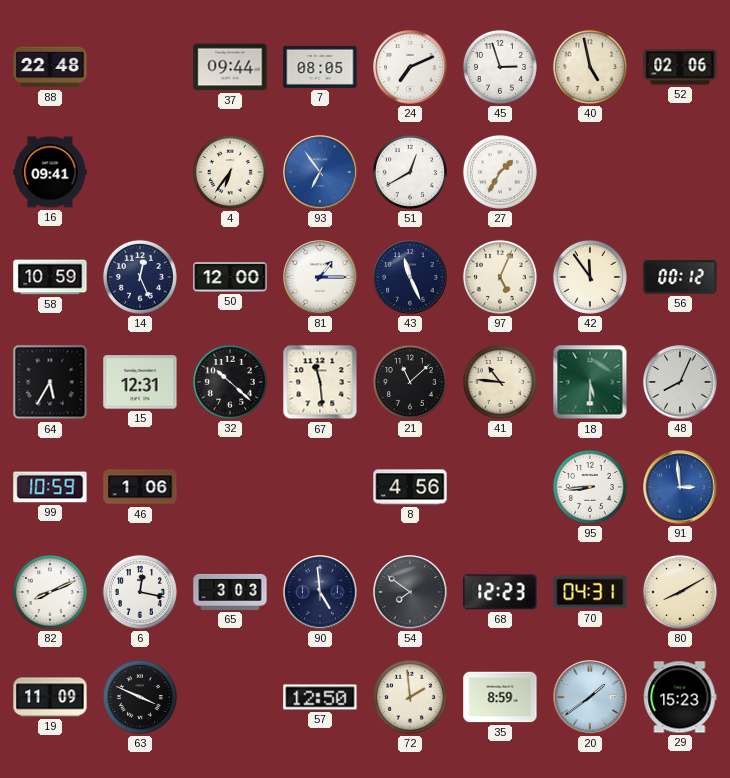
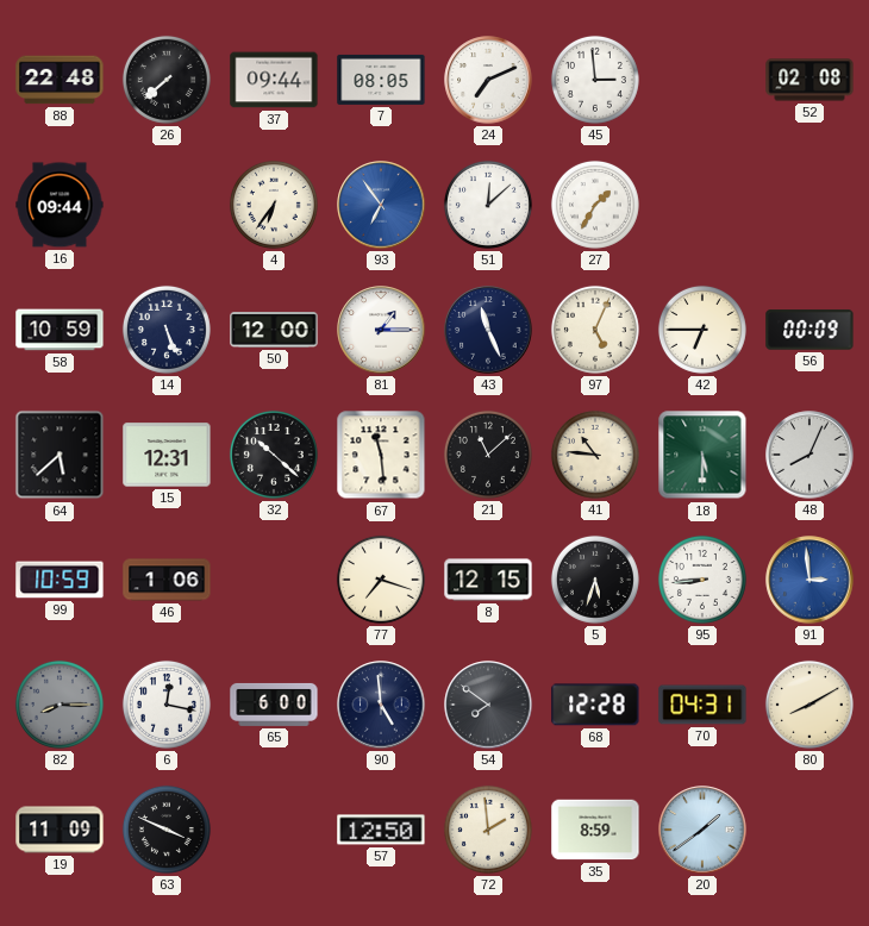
26: none -> 7:38
45: 2:57 -> 2:59
40: 4:58 -> none
52: 02:06 -> 02:08
16: 09:41 -> 09:44
51: 12:40 -> 12:08
14: 12:26 -> 5:26
42: 11:54 -> 6:45
56: 00:12 -> 00:09
64: 5:35 -> 5:38
77: none -> 7:18
8: 4:56 -> 12:15
5: none -> 5:33
82: 8:11 -> 8:15
82 dial: white -> grey
65: 3:03 -> 6:00
68: 12:23 -> 12:28
29: 15:23 -> none
